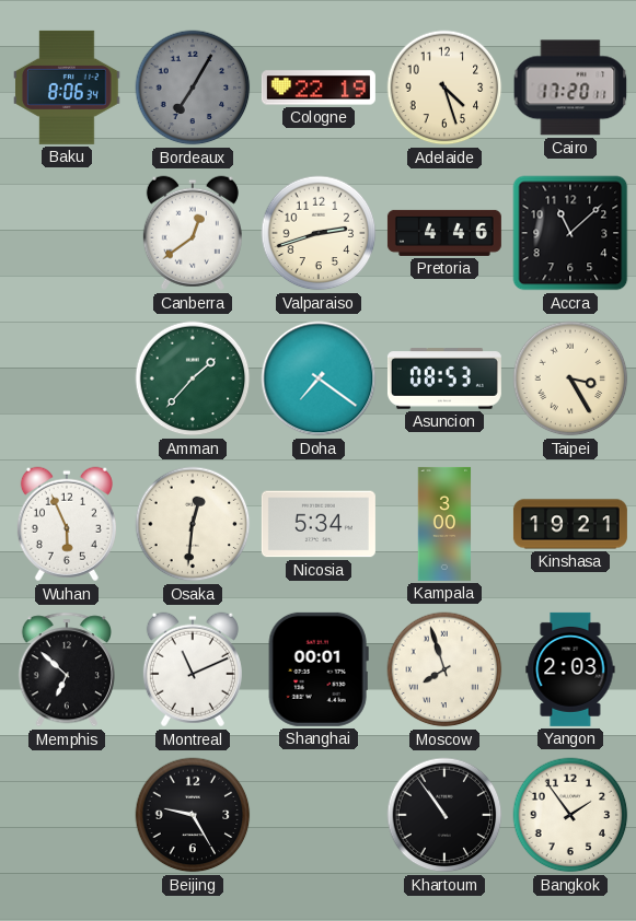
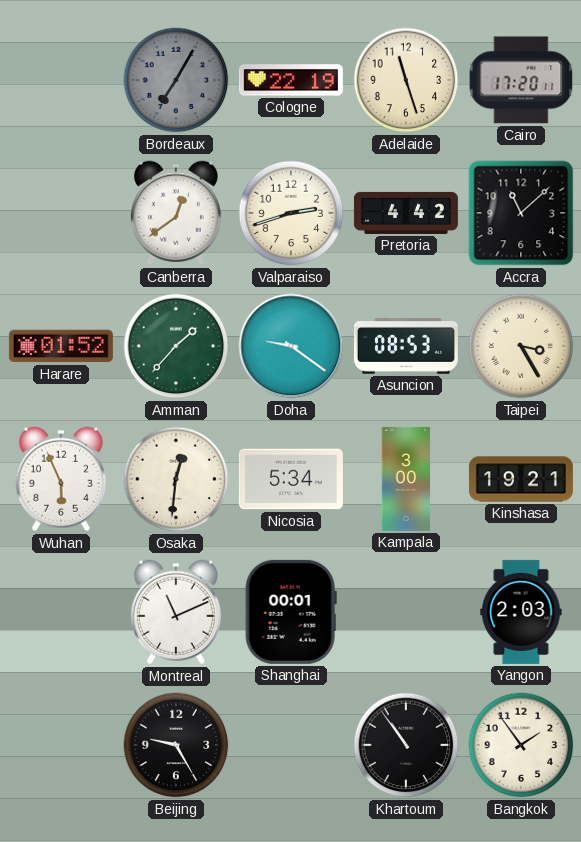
Baku: 8:06 -> none
Adelaide: 4:27 -> 11:27
Pretoria: 4:46 -> 4:42
Harare: none -> 01:52
Doha: 7:21 -> 9:21
Memphis: 6:52 -> none
Moscow: 7:57 -> none
